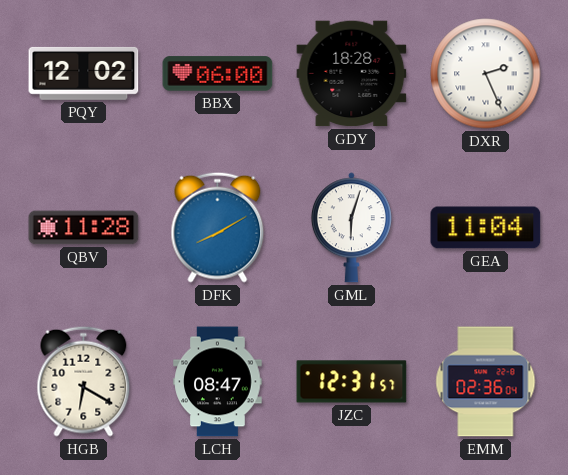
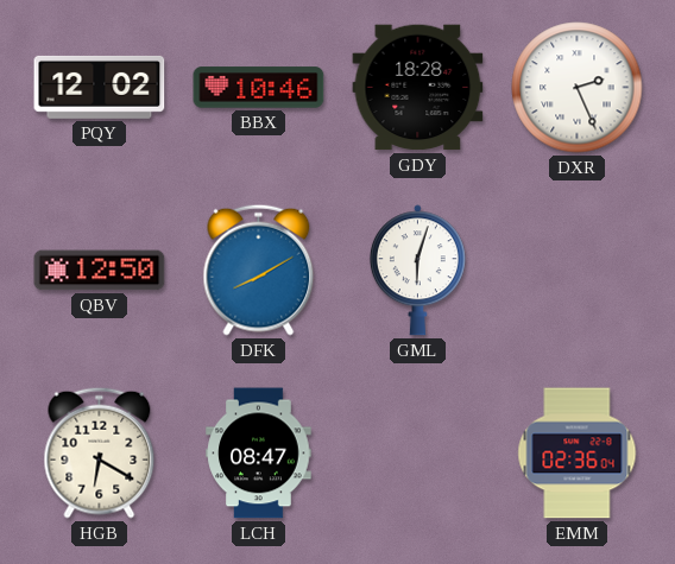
BBX: 06:00 -> 10:46
QBV: 11:28 -> 12:50
GEA: 11:04 -> none
JZC: 12:31 -> none
